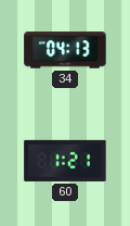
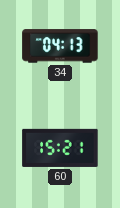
60: 1:21 -> 15:21
